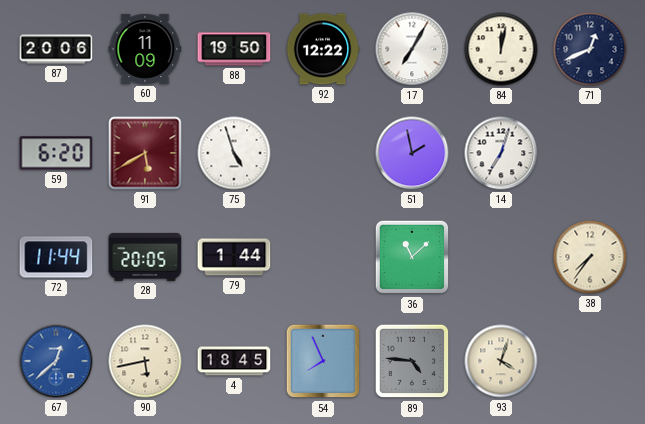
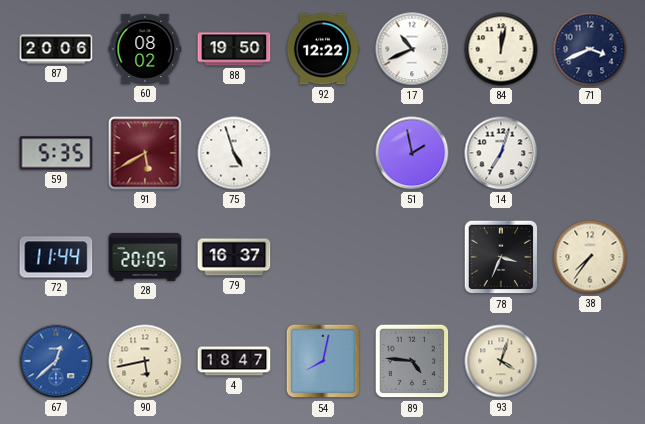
60: 11:09 -> 08:02
17: 7:05 -> 10:41
71: 12:41 -> 3:41
59: 6:20 -> 5:35
79: 1:44 -> 16:37
36: 11:08 -> none
78: none -> 3:34
4: 18:45 -> 18:47
54: 7:56 -> 8:02
